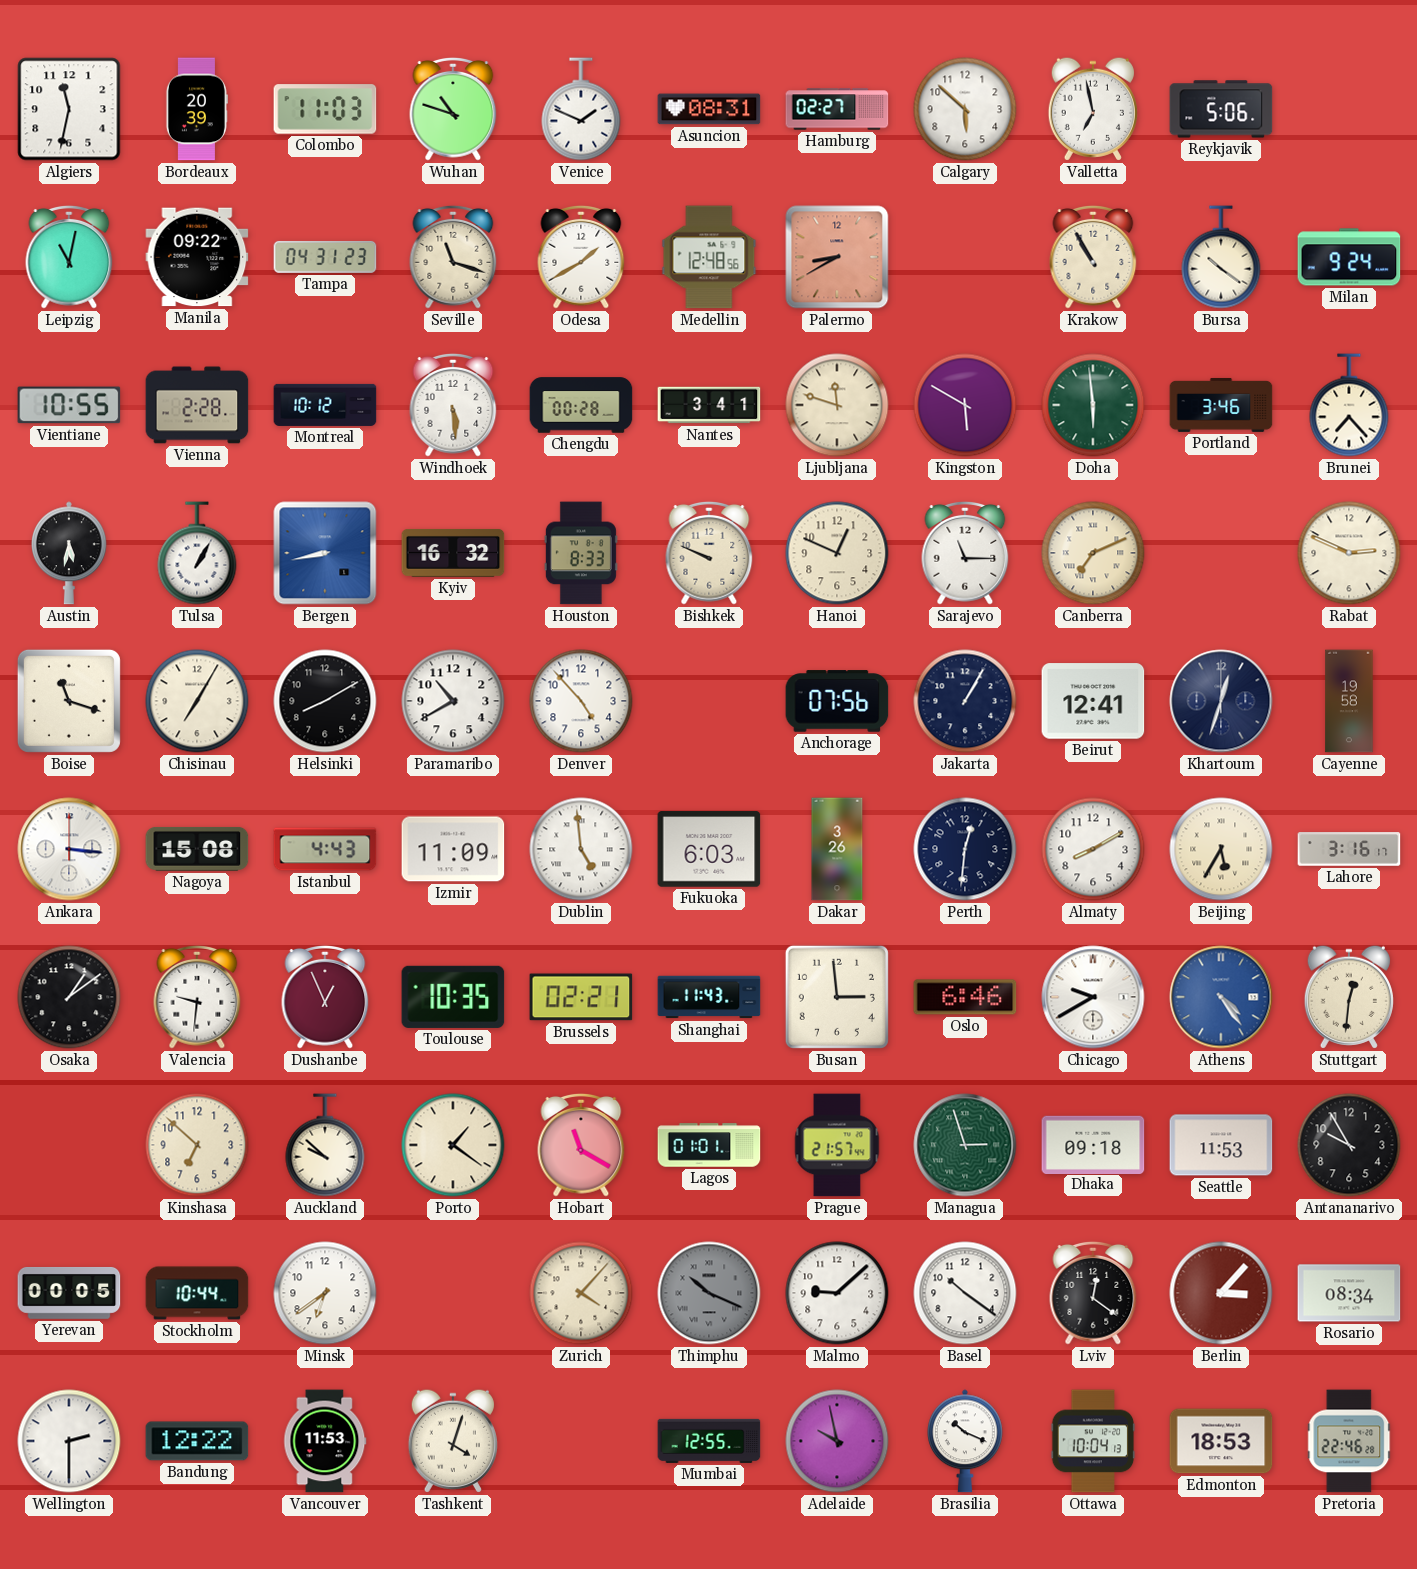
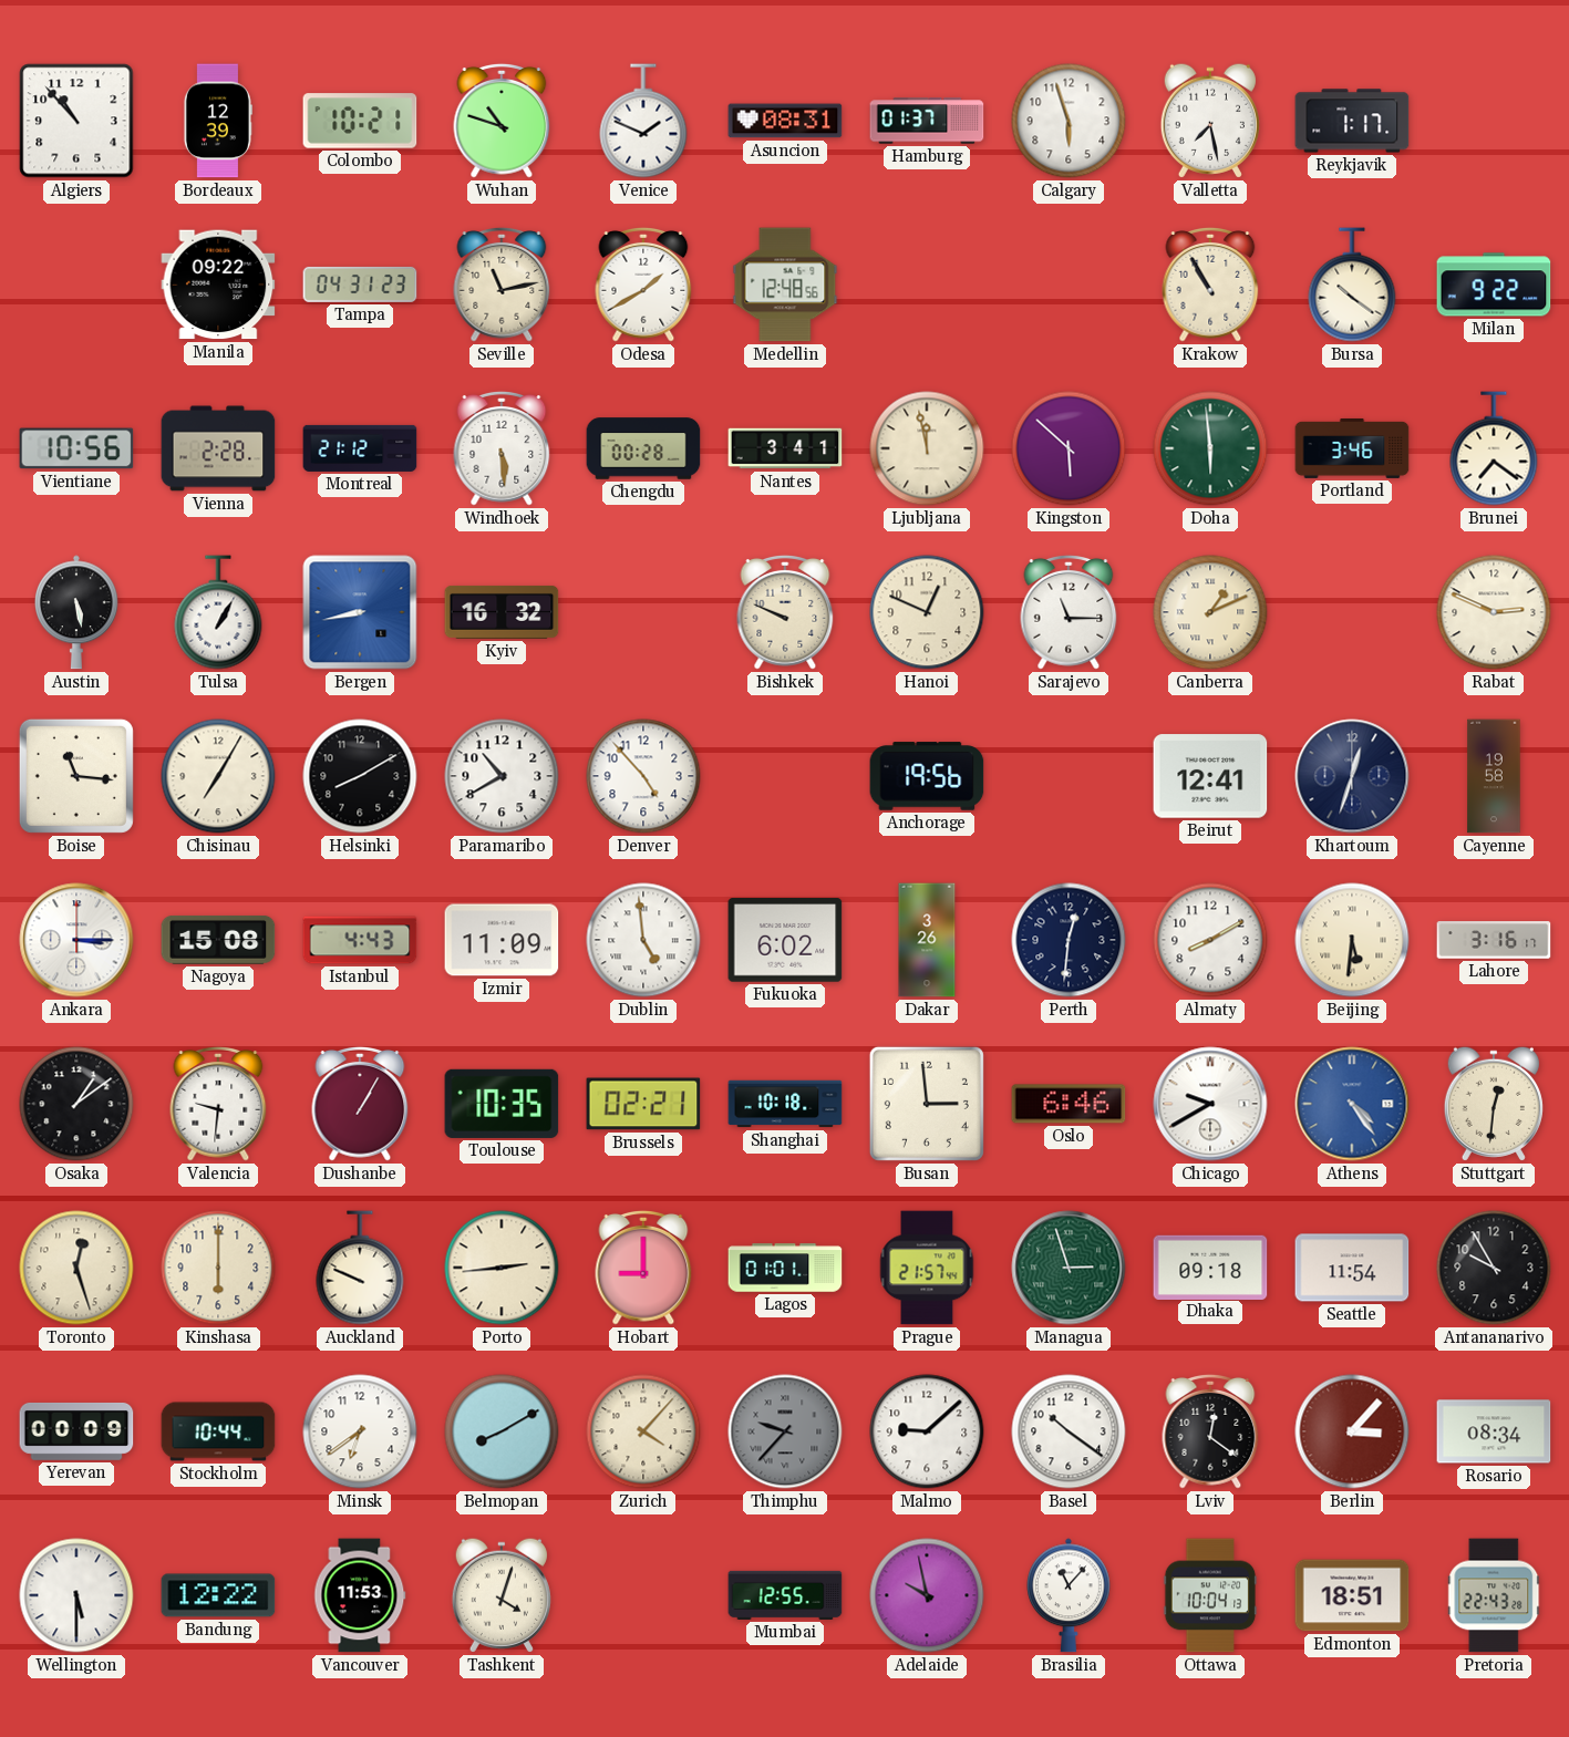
Algiers: 11:32 -> 10:53
Bordeaux: 20:39 -> 12:39
Colombo: 11:03 -> 10:21
Hamburg: 02:27 -> 01:37
Calgary: 5:52 -> 5:57
Valletta: 6:58 -> 7:28
Reykjavik: 5:06 -> 1:17
Leipzig: 11:02 -> none
Seville: 11:18 -> 11:13
Palermo: 8:40 -> none
Milan: 9:24 -> 9:22
Vientiane: 10:55 -> 10:56
Montreal: 10:12 -> 21:12
Ljubljana: 11:48 -> 11:58
Kingston: 5:50 -> 5:52
Brunei: 7:23 -> 7:21
Austin: 5:32 -> 5:28
Houston: 8:33 -> none
Canberra: 7:11 -> 1:11
Boise: 11:18 -> 11:16
Anchorage: 07:56 -> 19:56
Jakarta: 1:05 -> none
Ankara: 3:16 -> 3:15
Fukuoka: 6:03 -> 6:02
Beijing: 5:35 -> 5:31
Dushanbe: 12:56 -> 1:05
Shanghai: 11:43 -> 10:18
Toronto: none -> 12:27
Kinshasa: 6:52 -> 6:00
Auckland: 9:52 -> 9:49
Porto: 1:21 -> 2:44
Hobart: 11:20 -> 9:00
Seattle: 11:53 -> 11:54
Yerevan: 00:05 -> 00:09
Belmopan: none -> 8:10
Thimphu: 10:19 -> 9:37
Wellington: 2:30 -> 5:30
Brasilia: 10:19 -> 11:07
Edmonton: 18:53 -> 18:51
Pretoria: 22:46 -> 22:43
